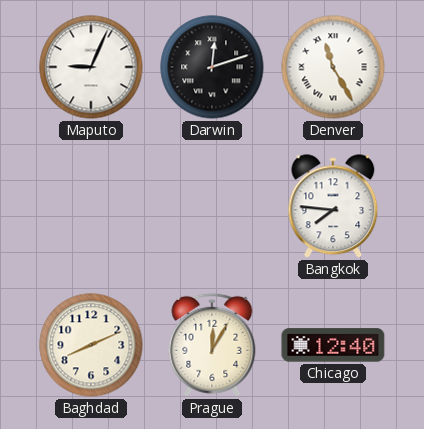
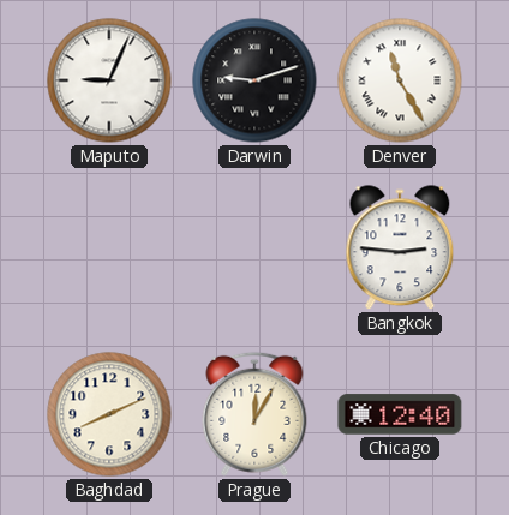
Darwin: 12:12 -> 9:12
Bangkok: 7:46 -> 2:46
